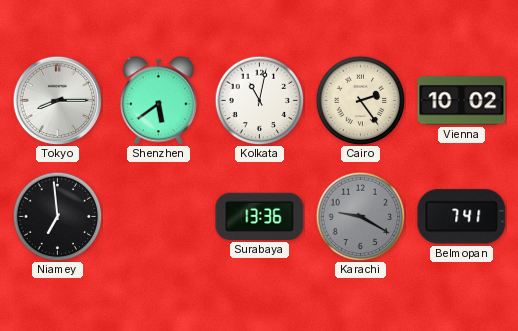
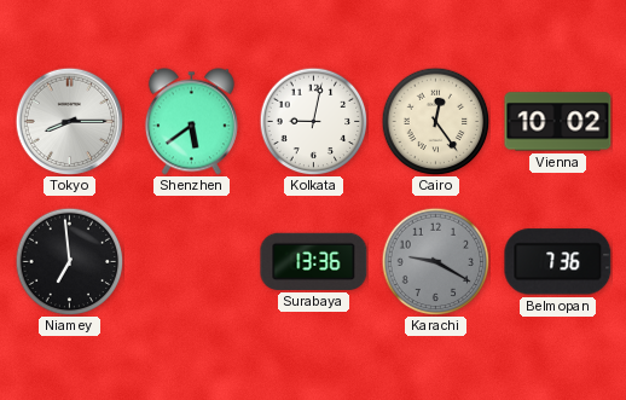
Kolkata: 11:02 -> 9:02
Cairo: 2:24 -> 12:24
Belmopan: 7:41 -> 7:36
